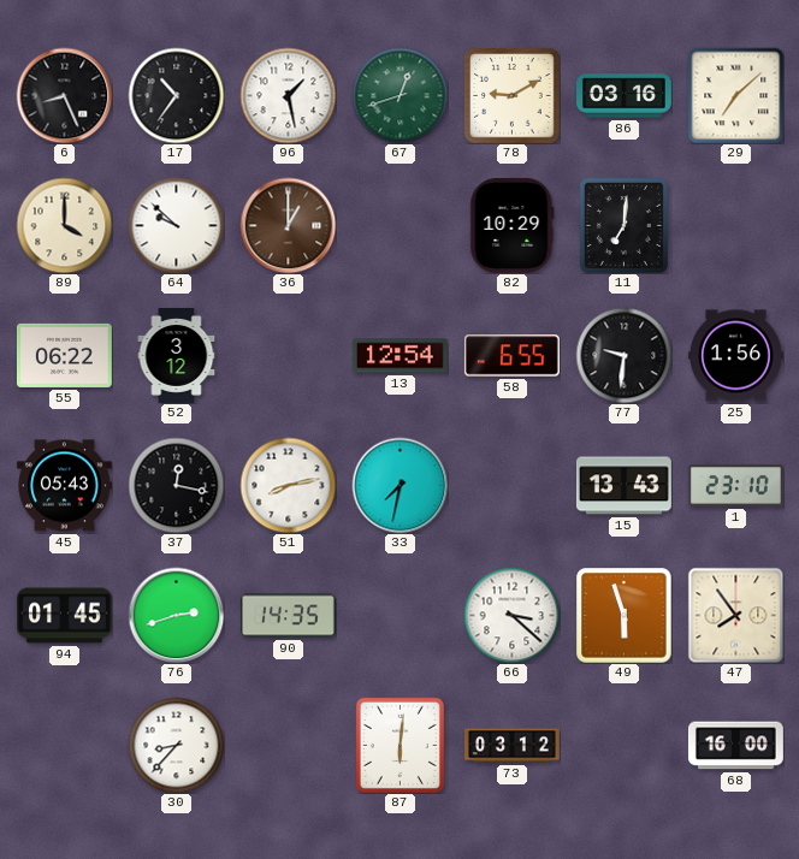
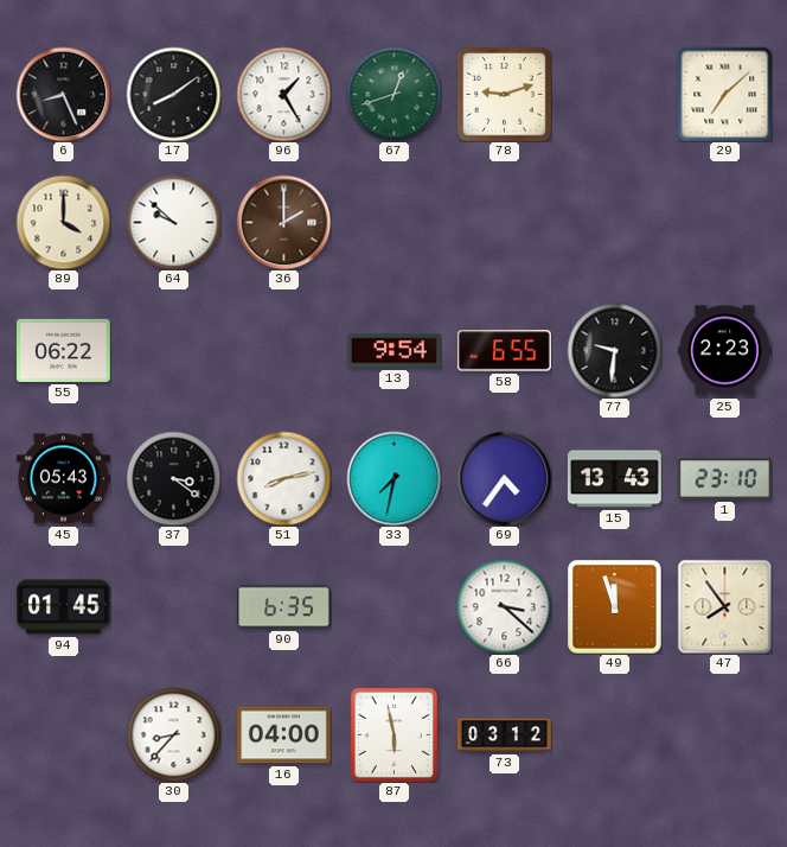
17: 10:36 -> 8:09
96: 1:28 -> 1:25
78: 9:10 -> 9:12
86: 03:16 -> none
36: 1:00 -> 2:00
82: 10:29 -> none
11: 7:01 -> none
52: 3:12 -> none
13: 12:54 -> 9:54
25: 1:56 -> 2:23
37: 12:17 -> 3:21
69: none -> 4:36
76: 2:42 -> none
90: 14:35 -> 6:35
49: 5:57 -> 11:57
16: none -> 04:00
87: 6:01 -> 5:58
68: 16:00 -> none
